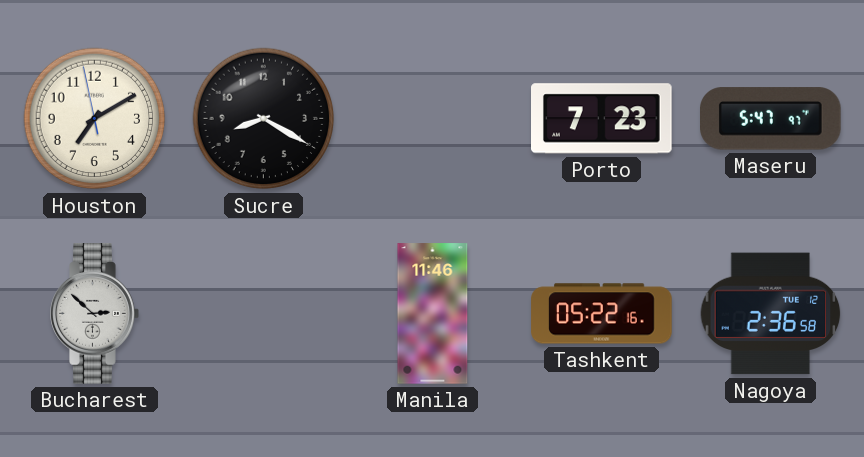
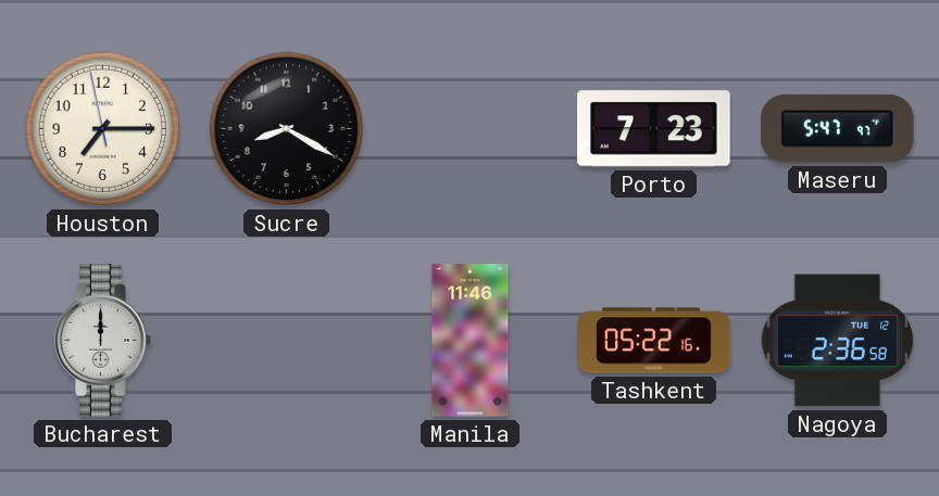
Houston: 7:09 -> 7:14
Bucharest: 2:52 -> 12:00
